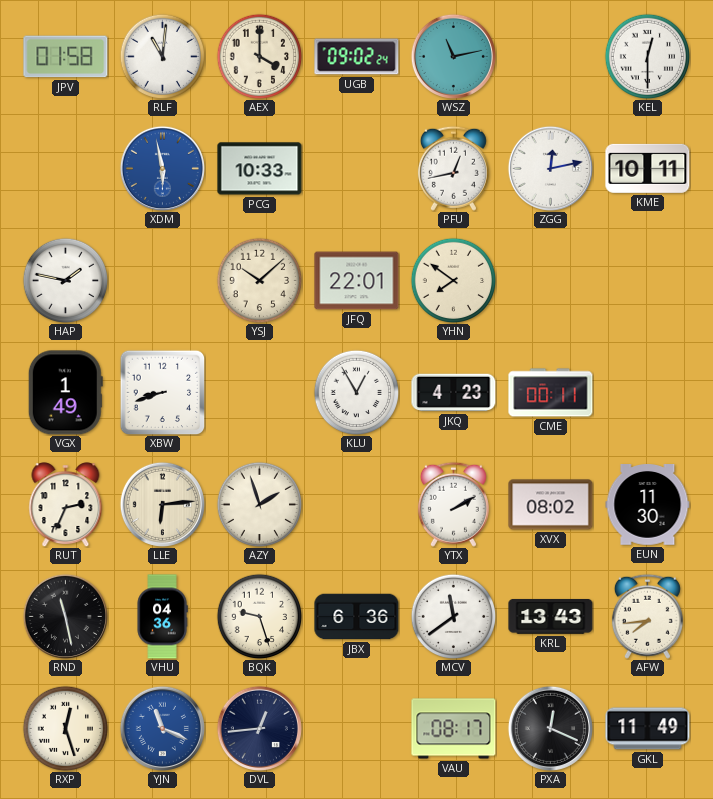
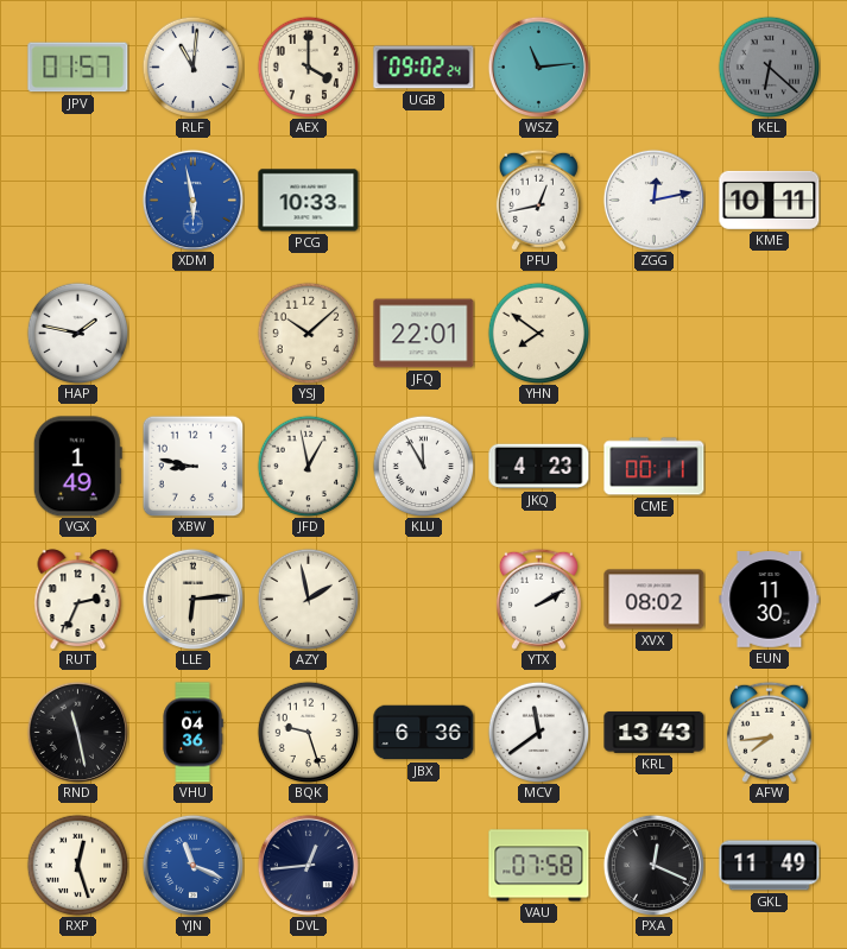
JPV: 01:58 -> 01:57
WSZ: 11:13 -> 11:14
KEL: 12:30 -> 6:22
KEL dial: white -> grey
XBW: 8:42 -> 8:47
JFD: none -> 12:58
KLU: 12:55 -> 11:55
AZY: 1:57 -> 1:58
VAU: 08:17 -> 07:58
